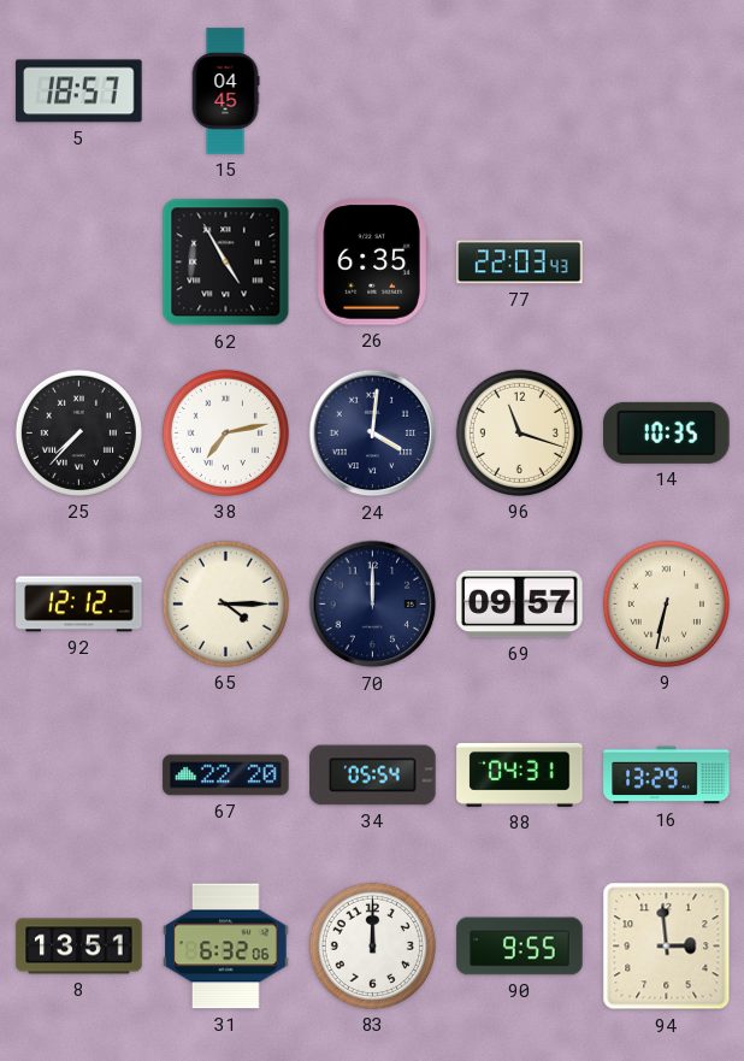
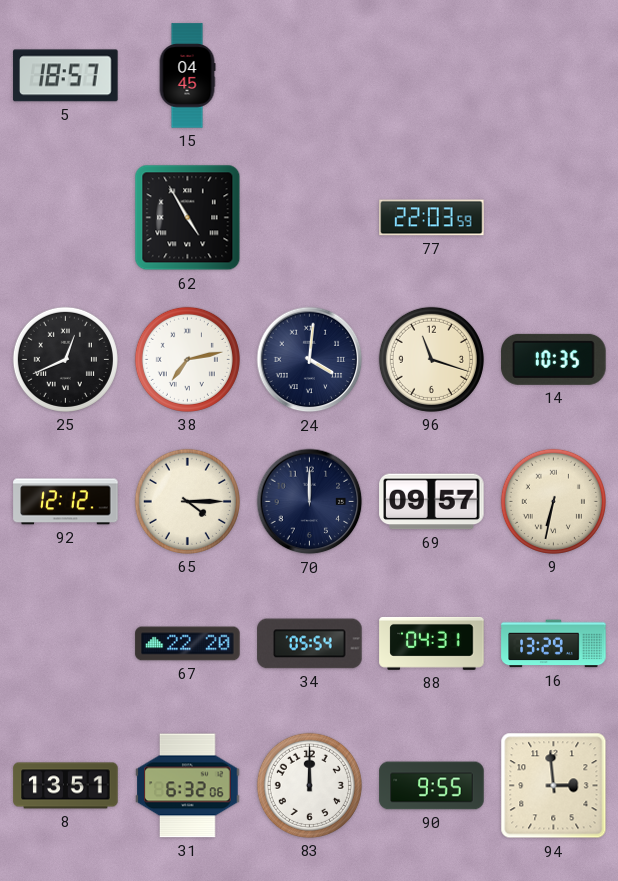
26: 6:35 -> none
77: 22:03:43 -> 22:03:59
25: 7:37 -> 12:41
